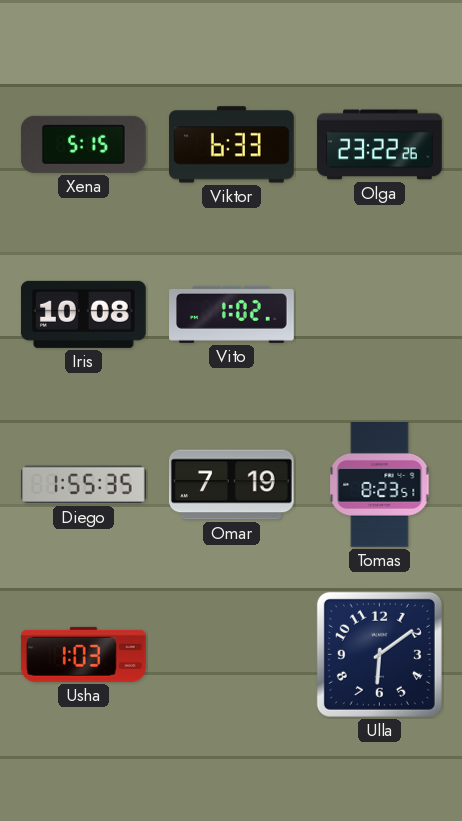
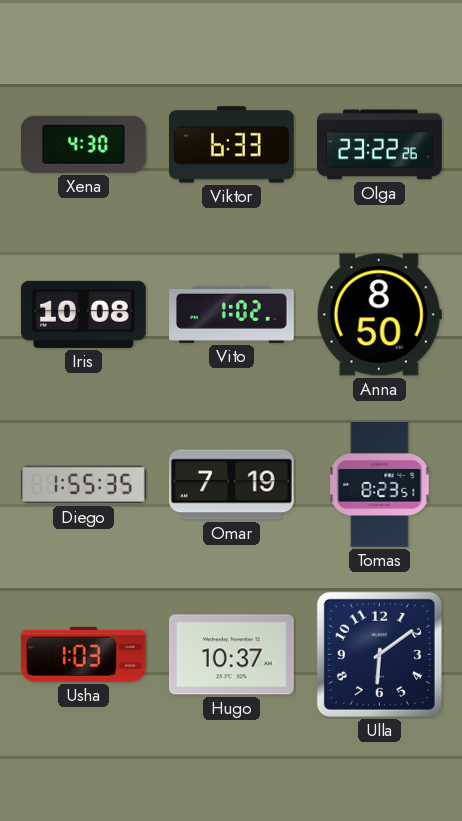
Xena: 5:15 -> 4:30
Anna: none -> 8:50
Hugo: none -> 10:37
